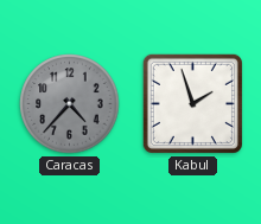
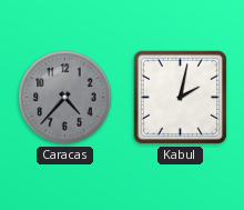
Kabul: 1:57 -> 2:02
